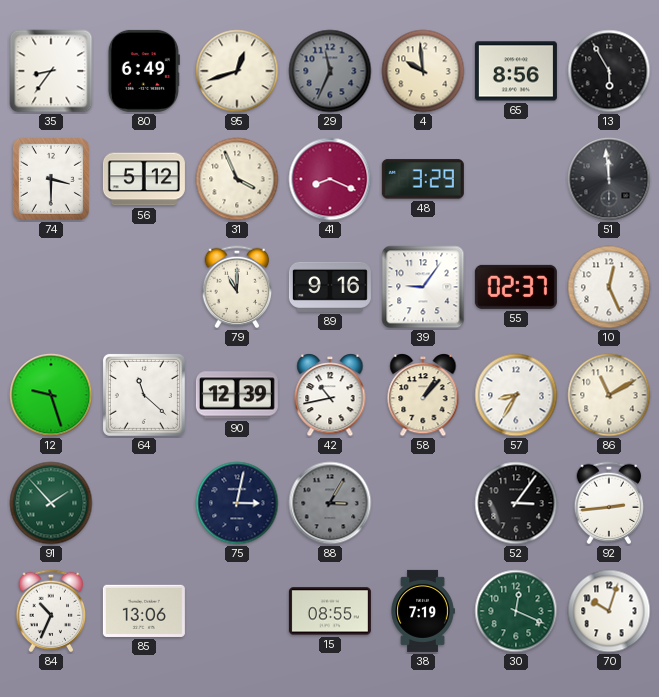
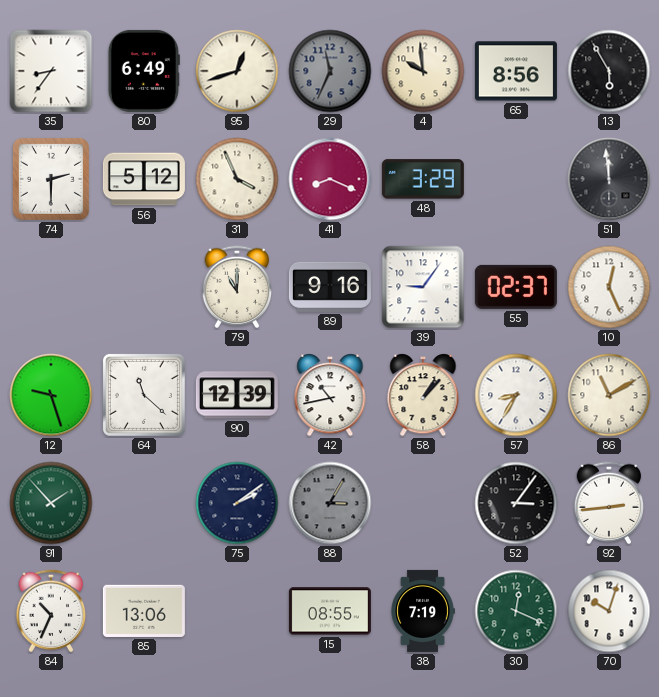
74: 3:30 -> 2:30
75: 3:02 -> 2:09
